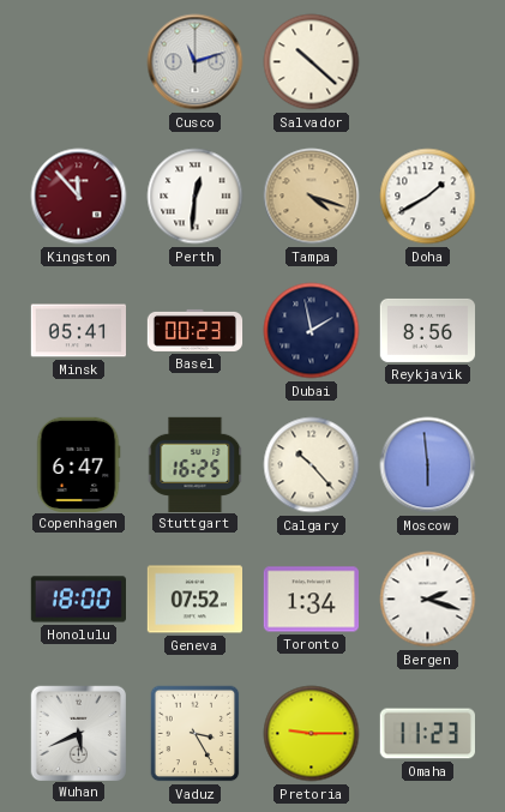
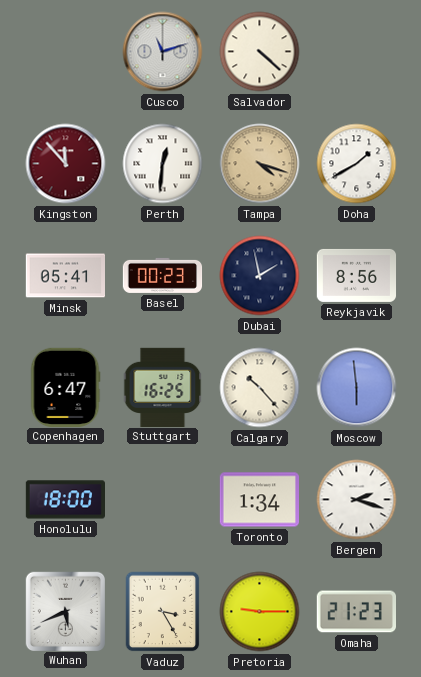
Salvador: 10:22 -> 4:22
Geneva: 07:52 -> none
Omaha: 11:23 -> 21:23
